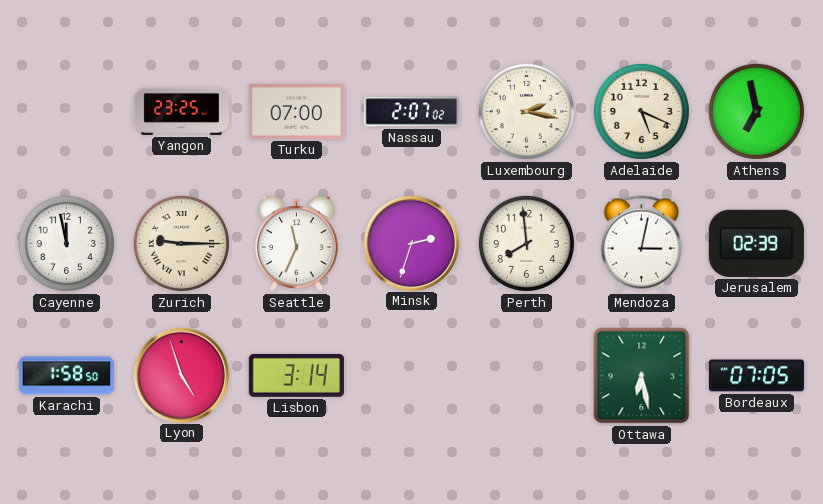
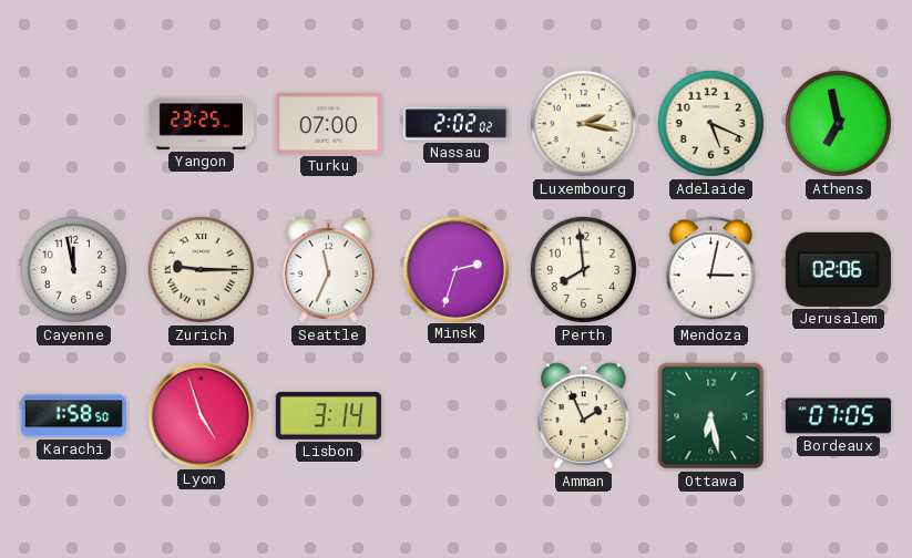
Nassau: 2:07 -> 2:02
Jerusalem: 02:39 -> 02:06
Amman: none -> 1:56
